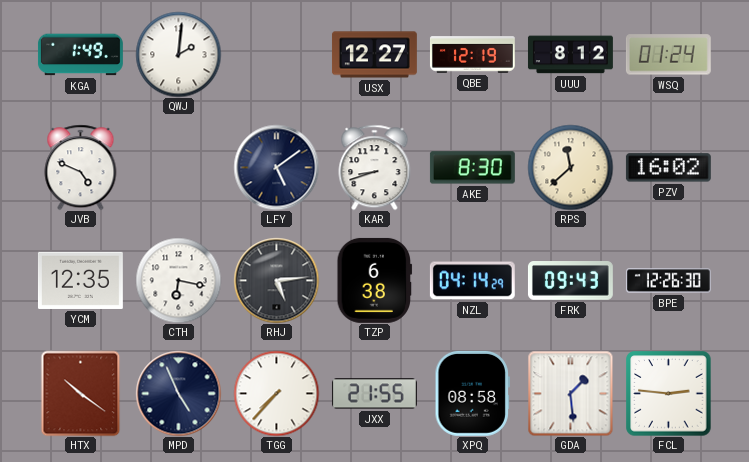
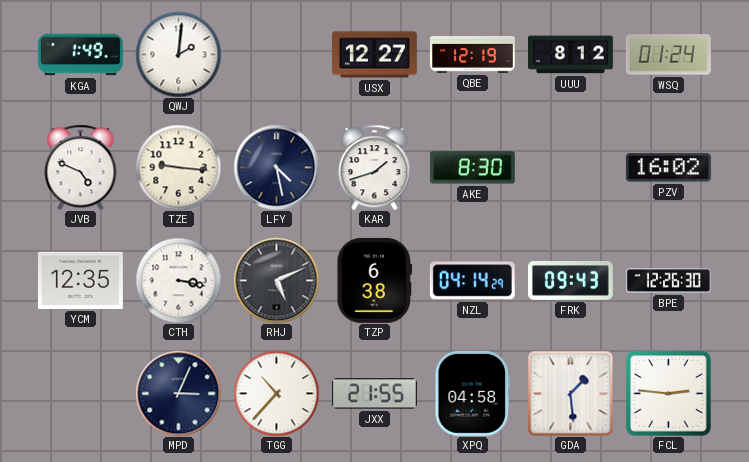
TZE: none -> 9:16
LFY: 5:09 -> 4:28
KAR: 8:42 -> 1:42
RPS: 11:38 -> none
CTH: 6:17 -> 3:17
RHJ: 5:14 -> 5:11
HTX: 10:21 -> none
MPD: 4:56 -> 3:04
TGG: 7:37 -> 10:37
XPQ: 08:58 -> 04:58
